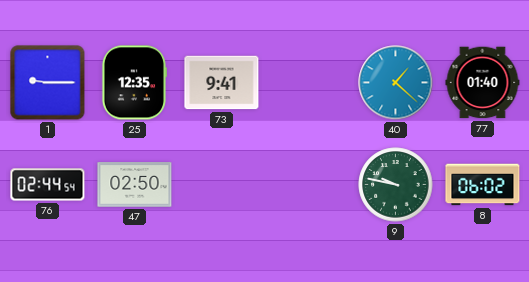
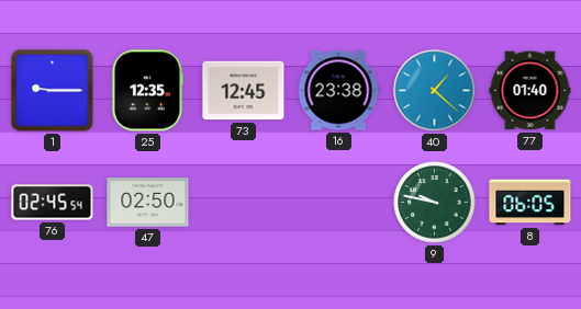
73: 9:41 -> 12:45
16: none -> 23:38
76: 02:44 -> 02:45
8: 06:02 -> 06:05
